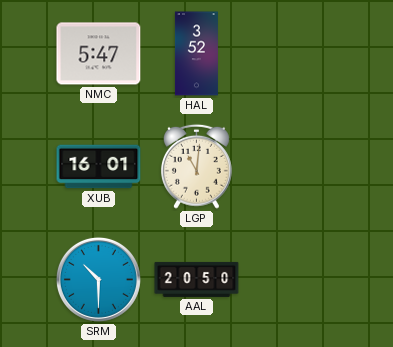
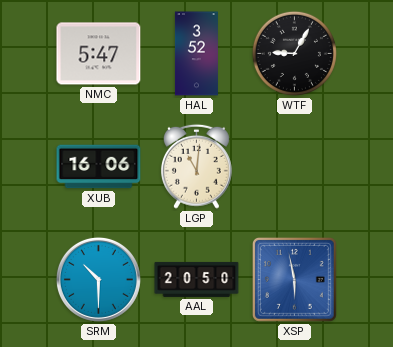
WTF: none -> 9:05
XUB: 16:01 -> 16:06
XSP: none -> 5:58
